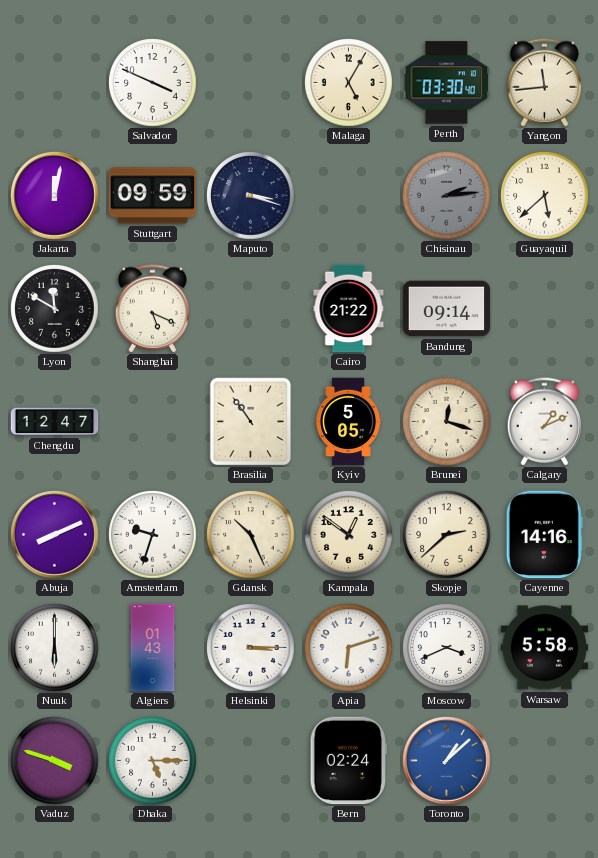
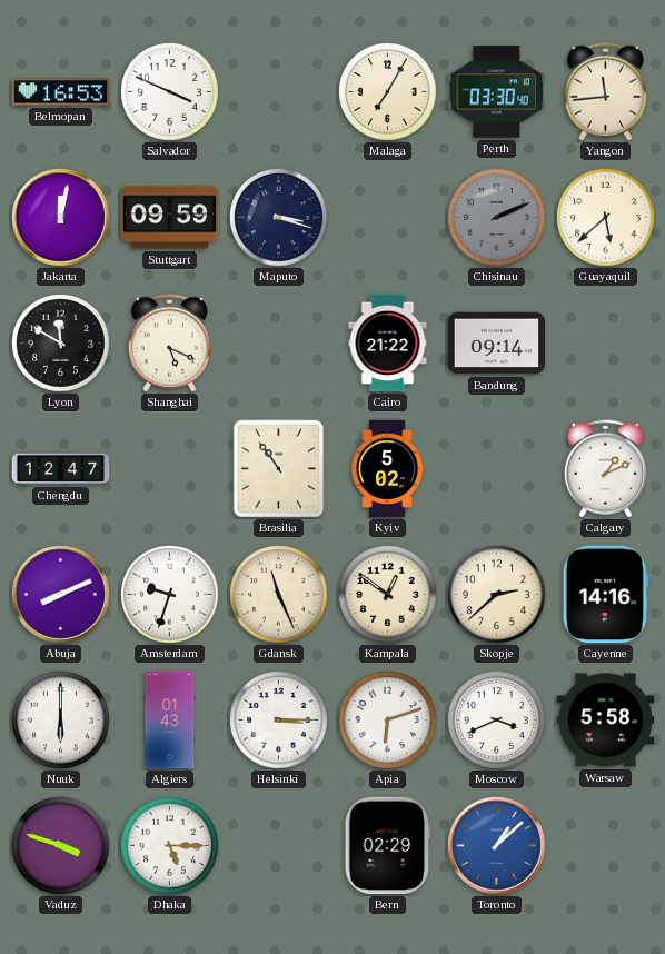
Belmopan: none -> 16:53
Malaga: 5:05 -> 7:05
Chisinau: 2:14 -> 2:11
Kyiv: 5:05 -> 5:02
Brunei: 12:18 -> none
Gdansk: 10:26 -> 11:26
Bern: 02:24 -> 02:29
